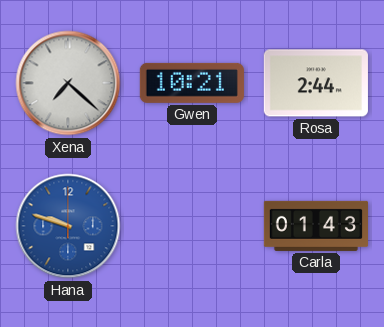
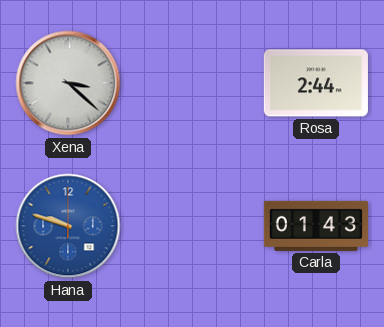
Xena: 7:22 -> 3:22
Gwen: 10:21 -> none
